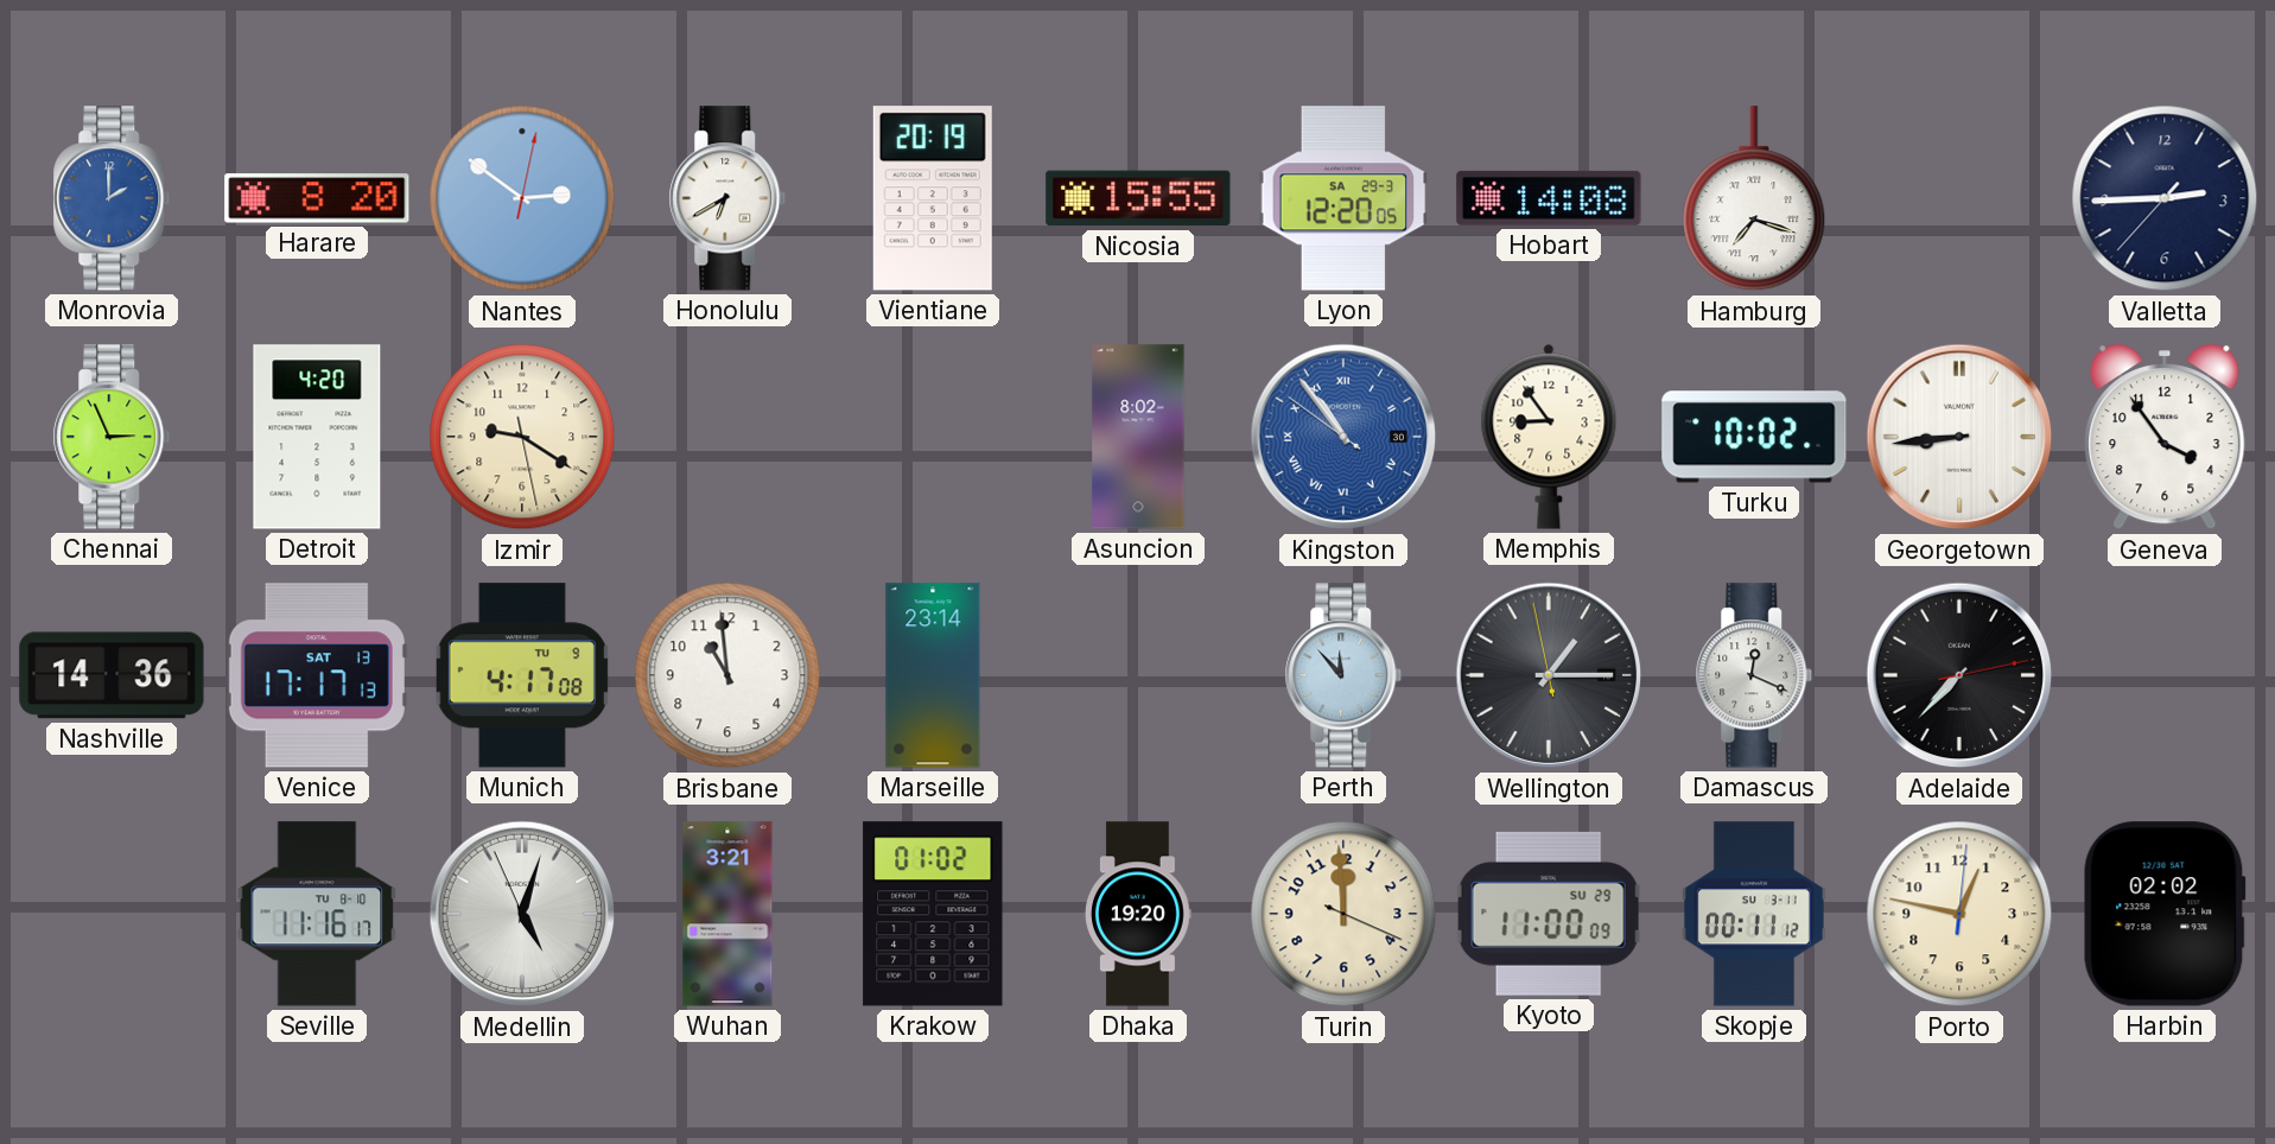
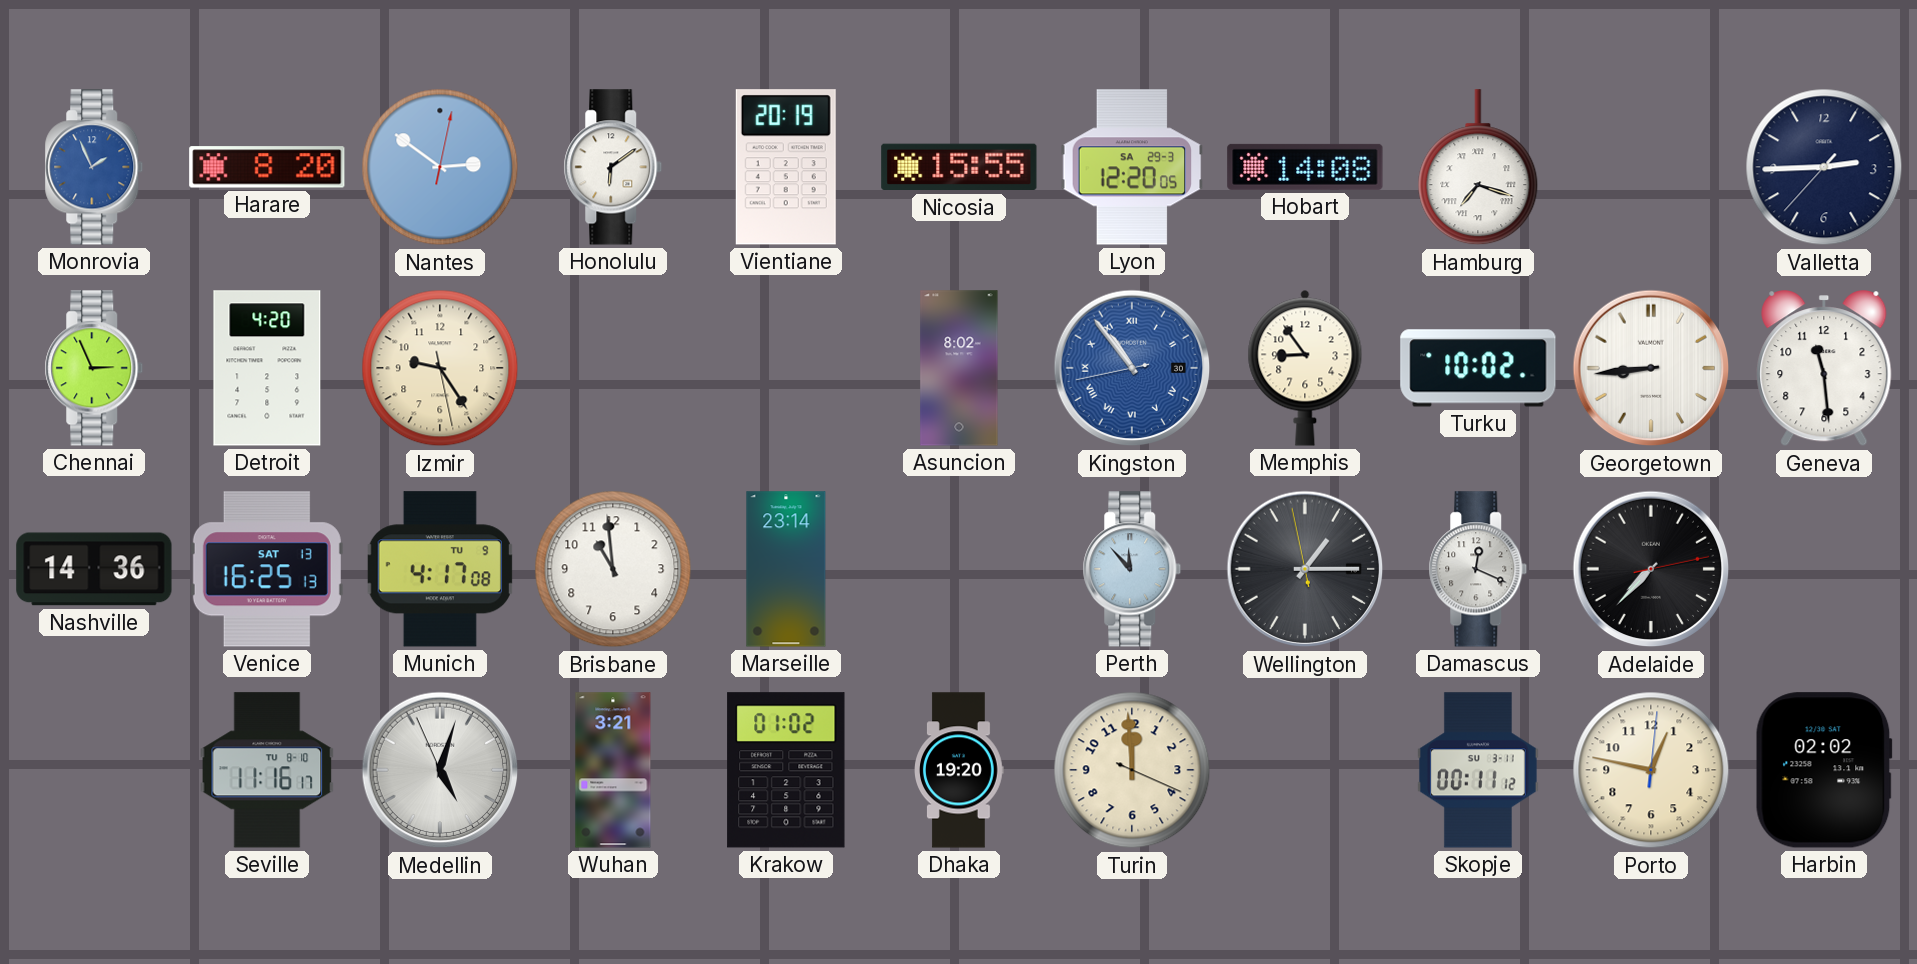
Monrovia: 2:00 -> 1:56
Honolulu: 6:40 -> 6:09
Izmir: 9:20 -> 9:24
Kingston: 10:53:51 -> 10:53:43
Geneva: 3:54 -> 11:29
Venice: 17:17 -> 16:25
Kyoto: 11:00 -> none
